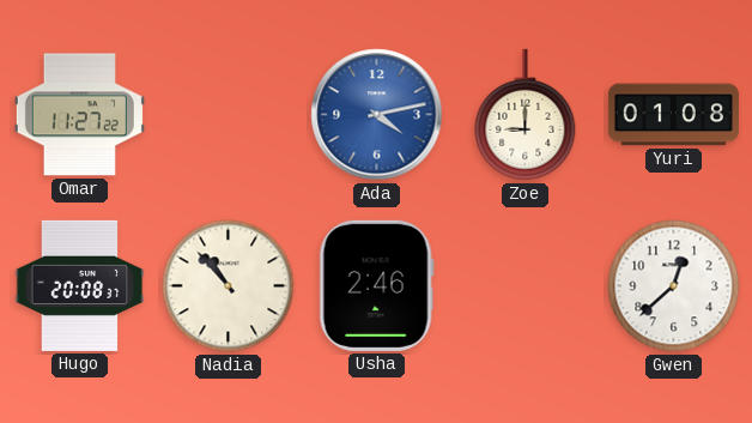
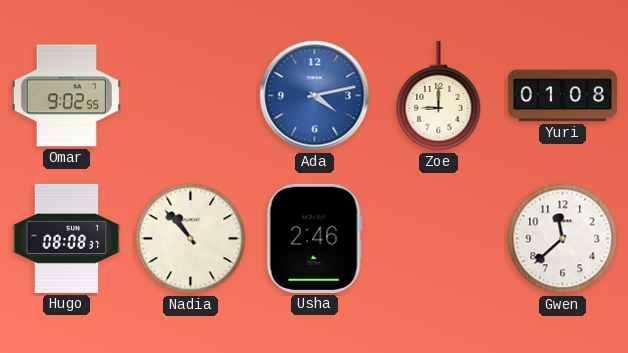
Omar: 11:27 -> 9:02
Hugo: 20:08 -> 08:08
Gwen: 12:38 -> 11:38
